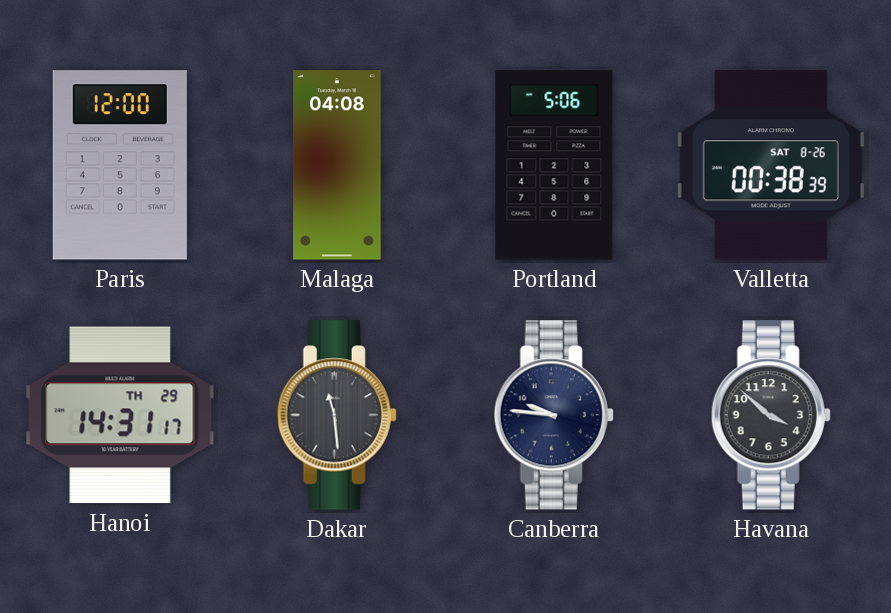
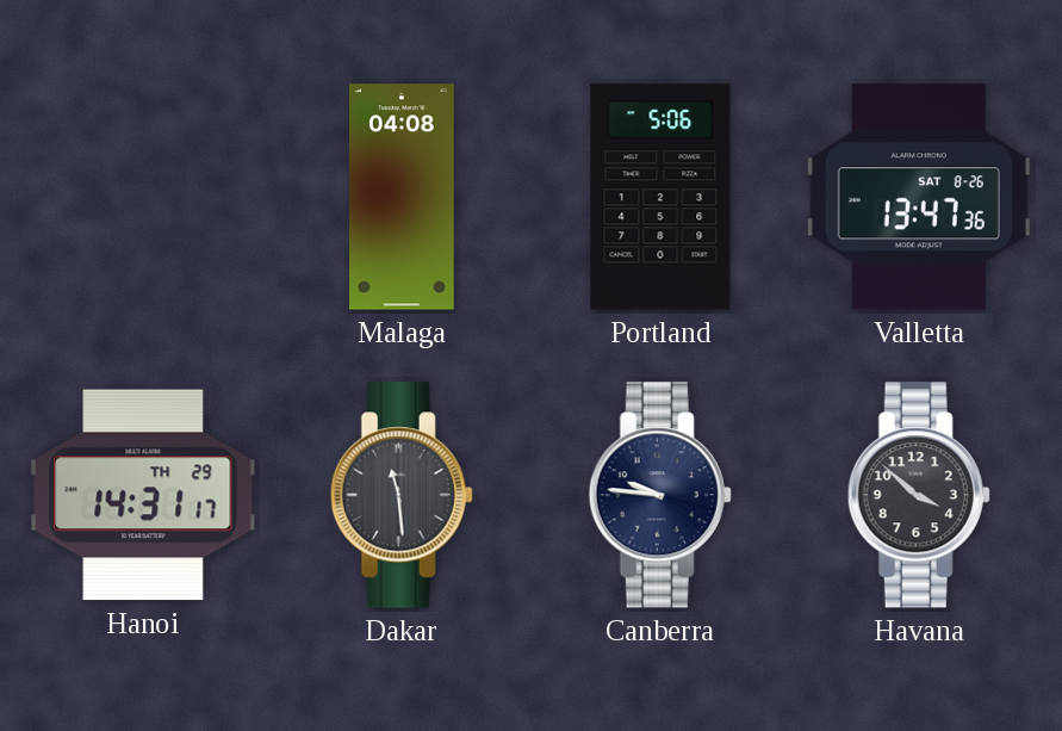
Paris: 12:00 -> none
Valletta: 00:38 -> 13:47
